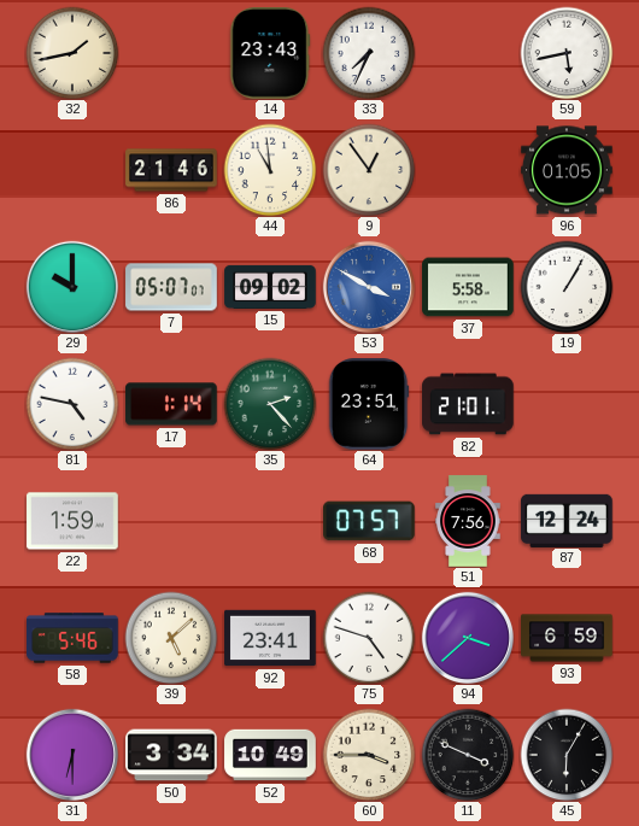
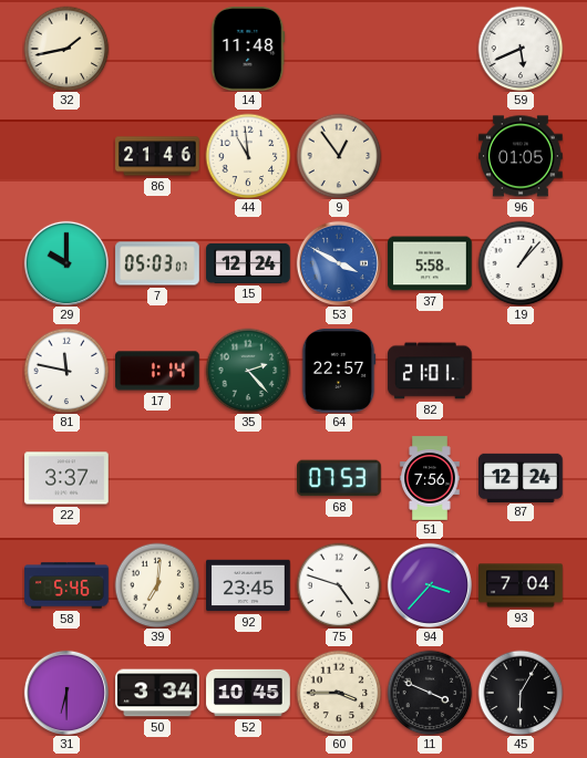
14: 23:43 -> 11:48
33: 7:34 -> none
59: 5:43 -> 5:41
7: 05:07 -> 05:03
15: 09:02 -> 12:24
19: 1:05 -> 1:07
81: 4:47 -> 11:47
64: 23:51 -> 22:57
22: 1:59 -> 3:37
68: 07:57 -> 07:53
39: 5:08 -> 7:01
92: 23:41 -> 23:45
94: 3:38 -> 3:37
93: 6:59 -> 7:04
52: 10:49 -> 10:45
